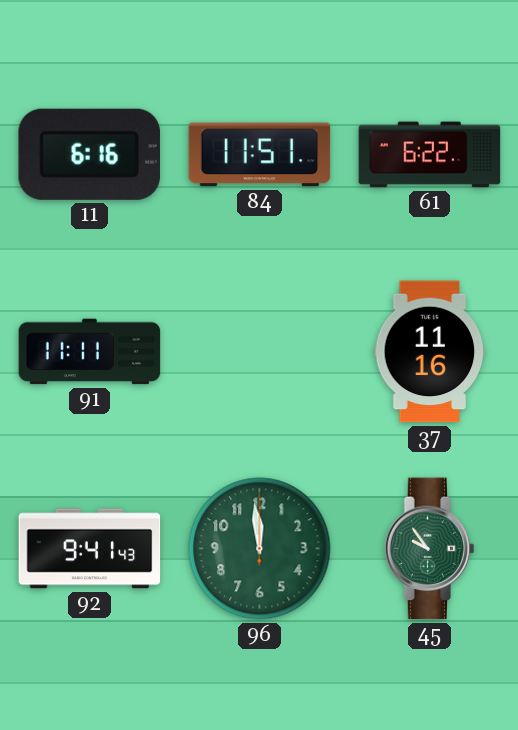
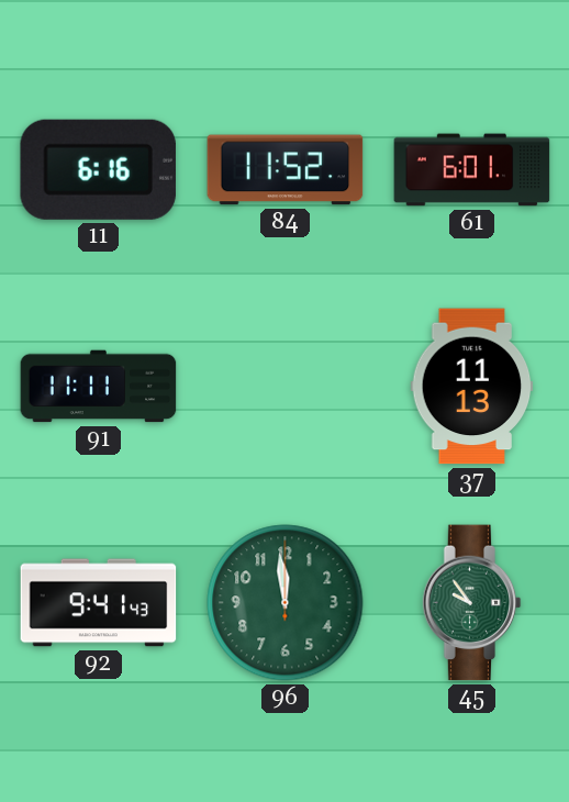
84: 11:51 -> 11:52
61: 6:22 -> 6:01
37: 11:16 -> 11:13
